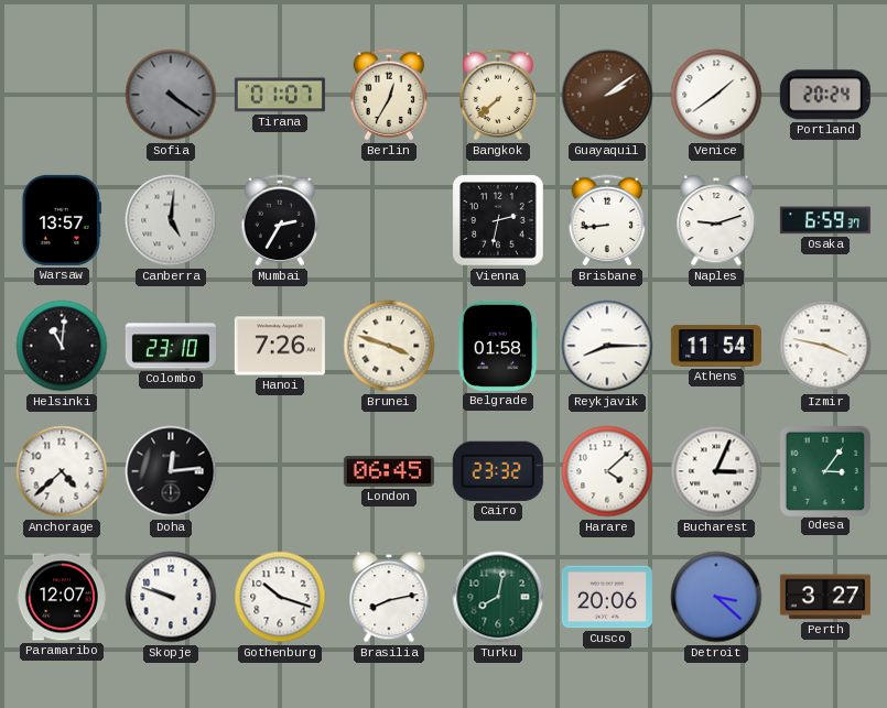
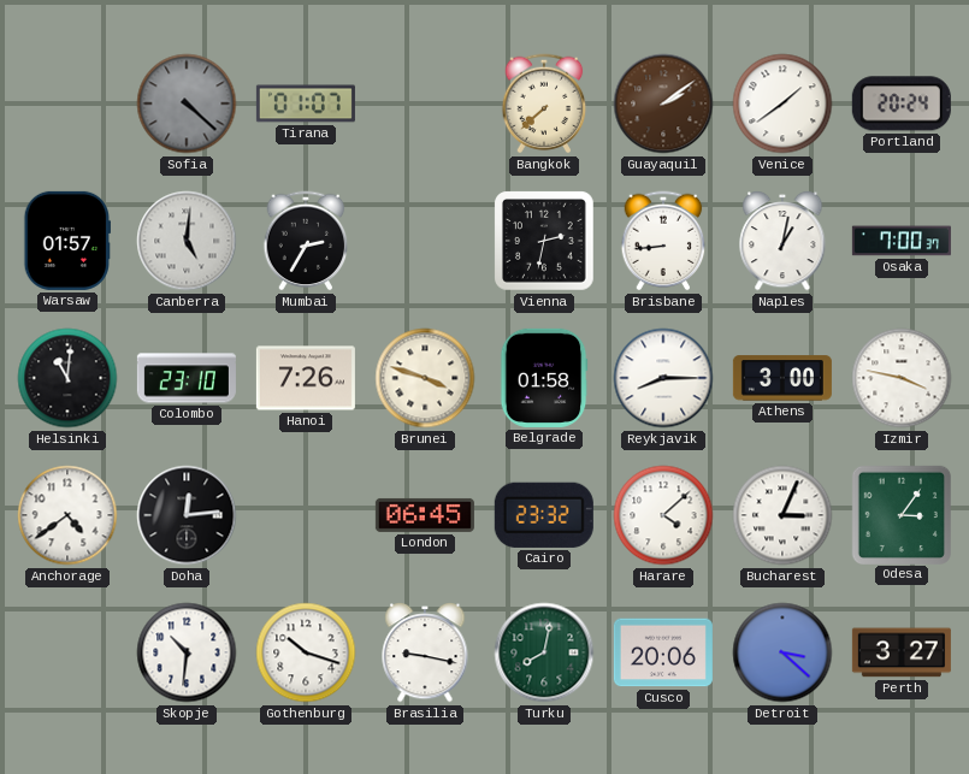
Sofia: 4:21 -> 4:22
Berlin: 12:35 -> none
Warsaw: 13:57 -> 01:57
Naples: 9:12 -> 1:02
Osaka: 6:59 -> 7:00
Athens: 11:54 -> 3:00
Anchorage: 4:38 -> 4:39
Paramaribo: 12:07 -> none
Skopje: 9:48 -> 10:31
Brasilia: 8:13 -> 9:17
